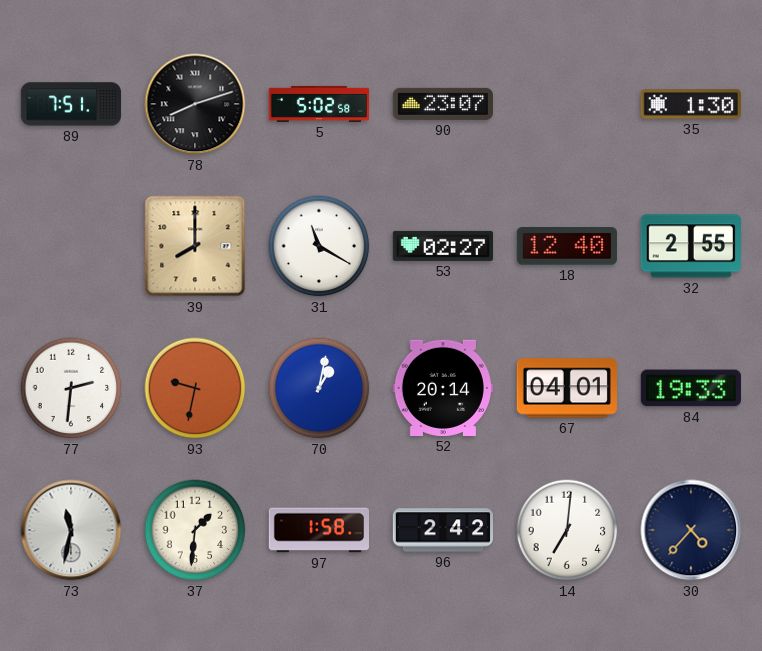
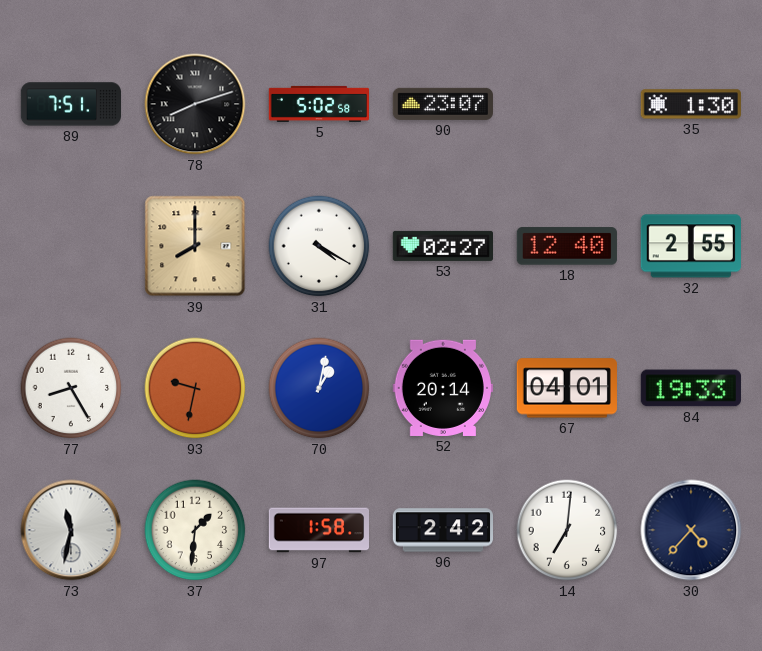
31: 11:20 -> 4:20
77: 2:31 -> 8:25
